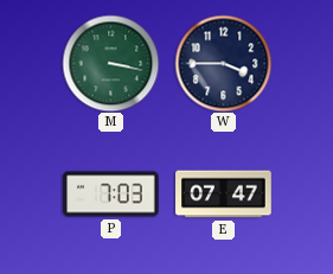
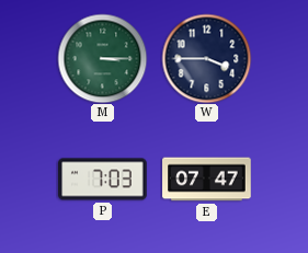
M: 3:17 -> 3:15
